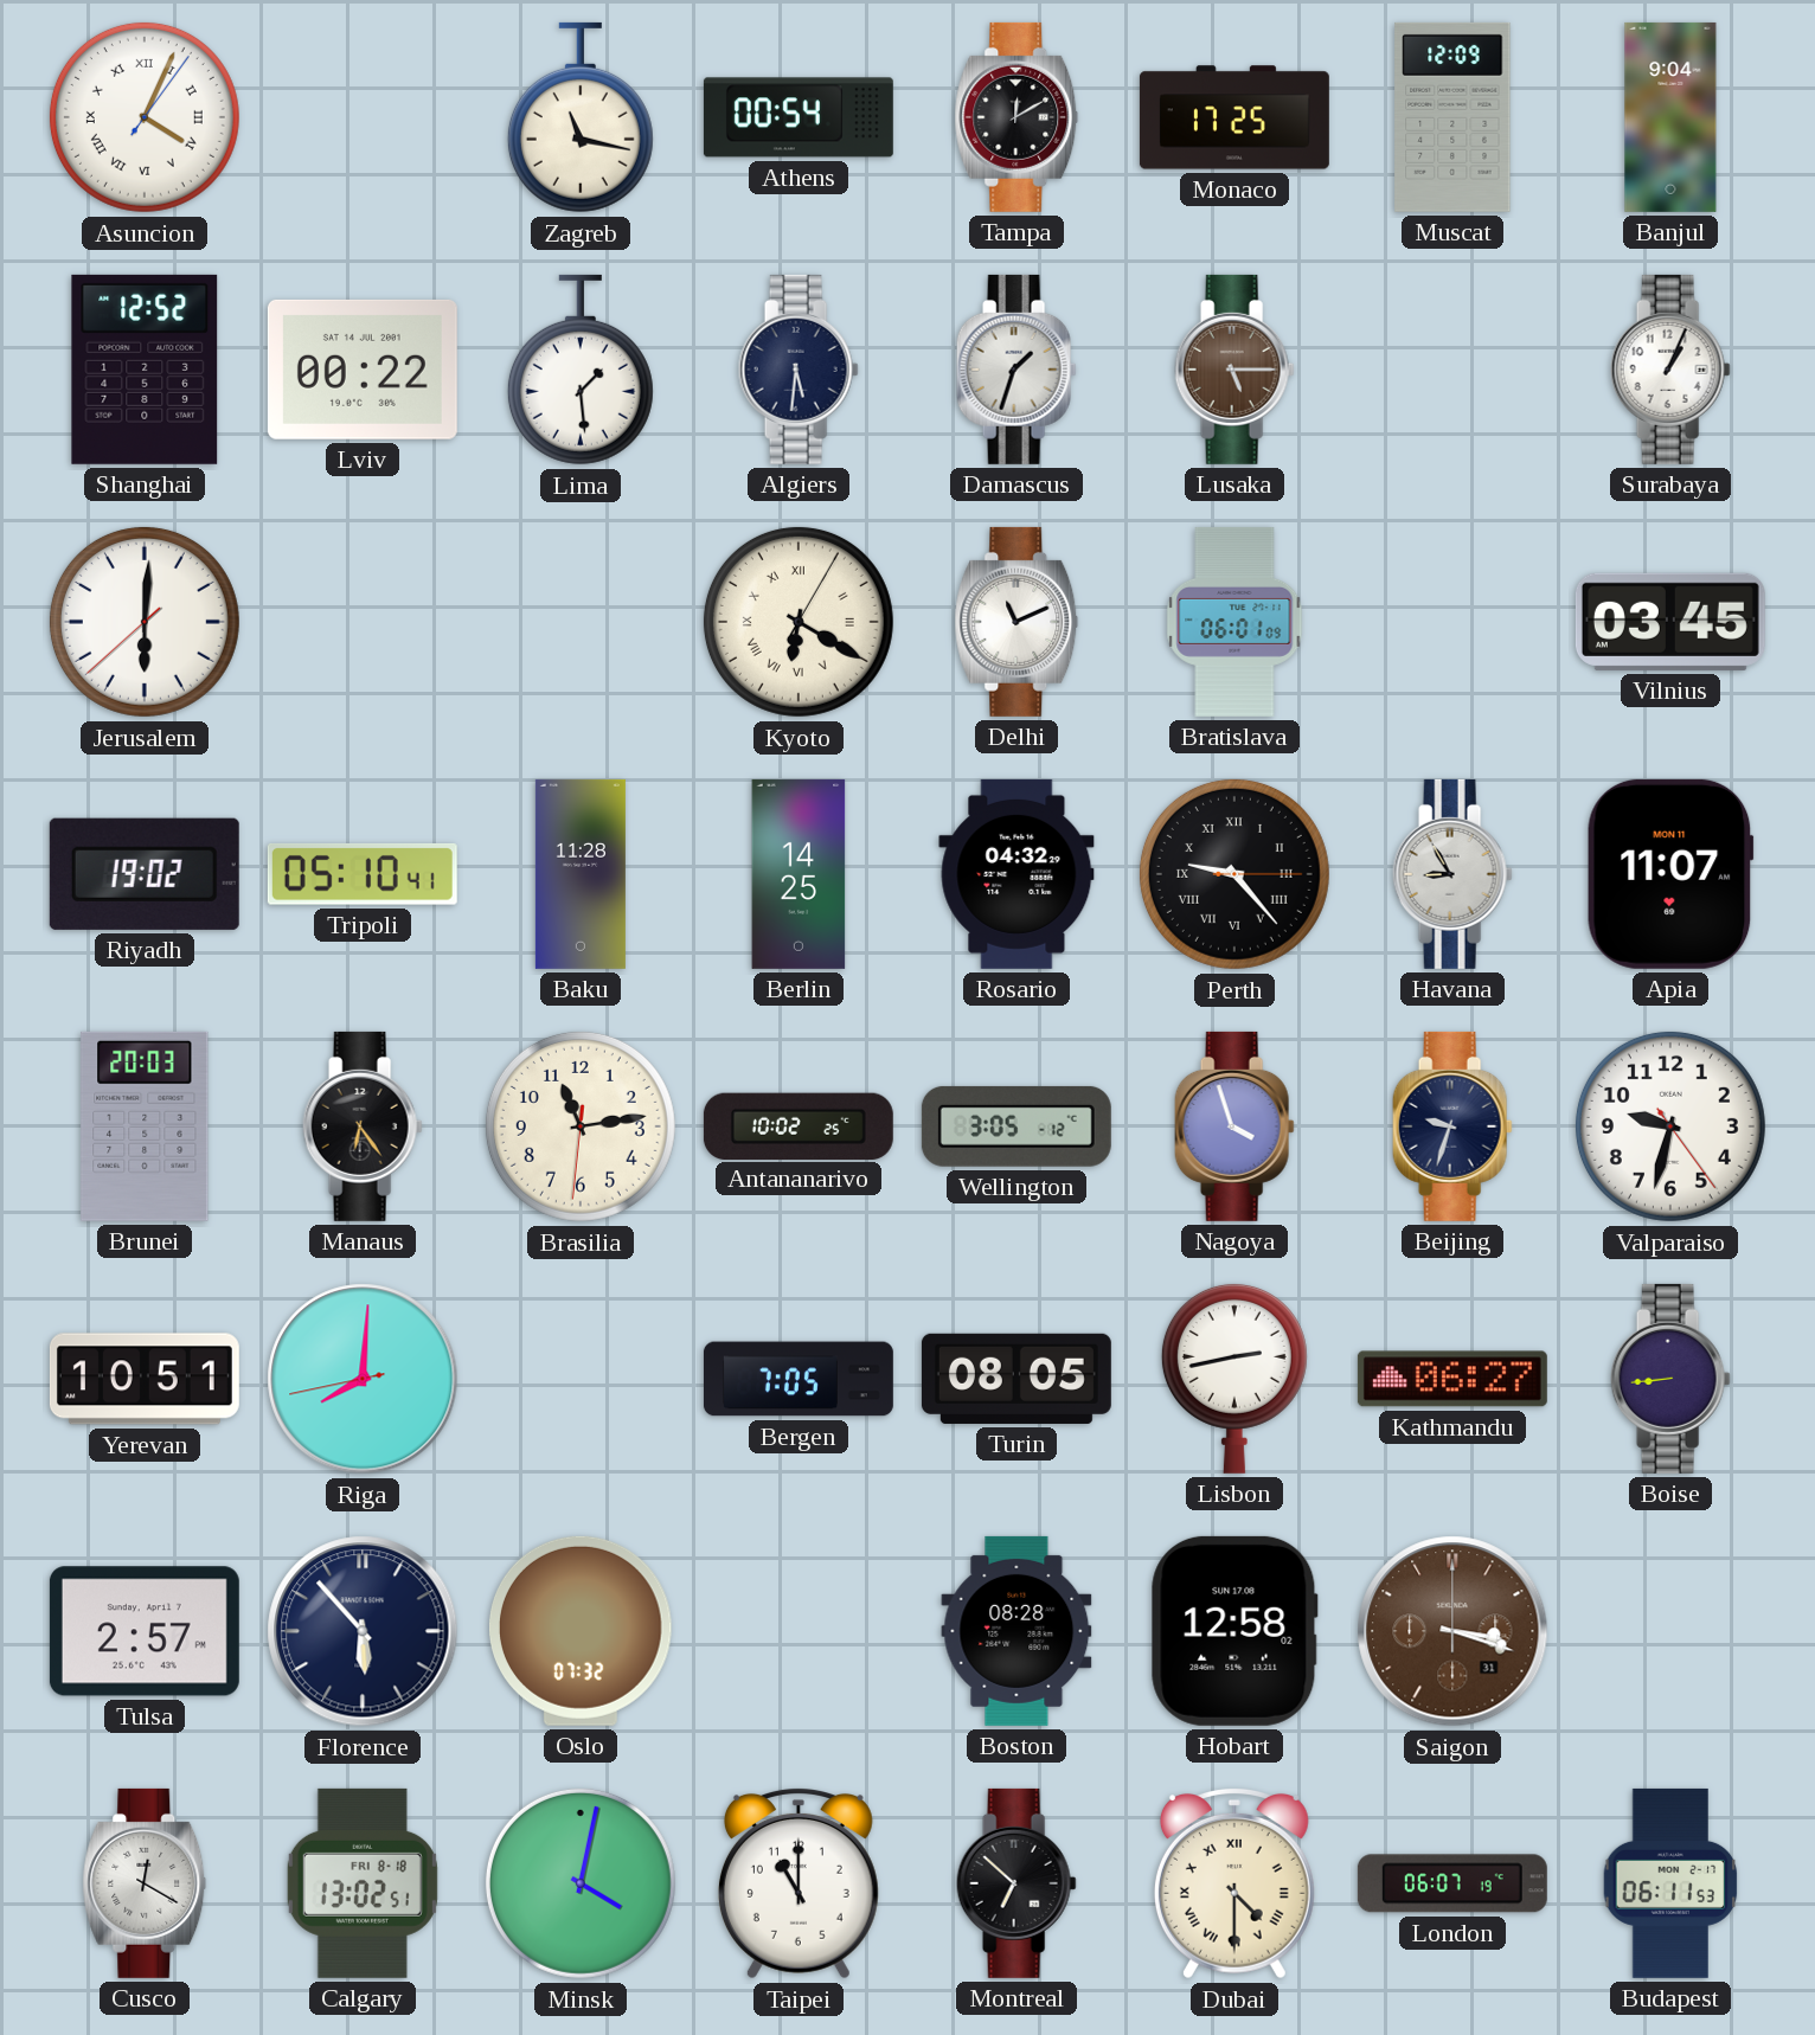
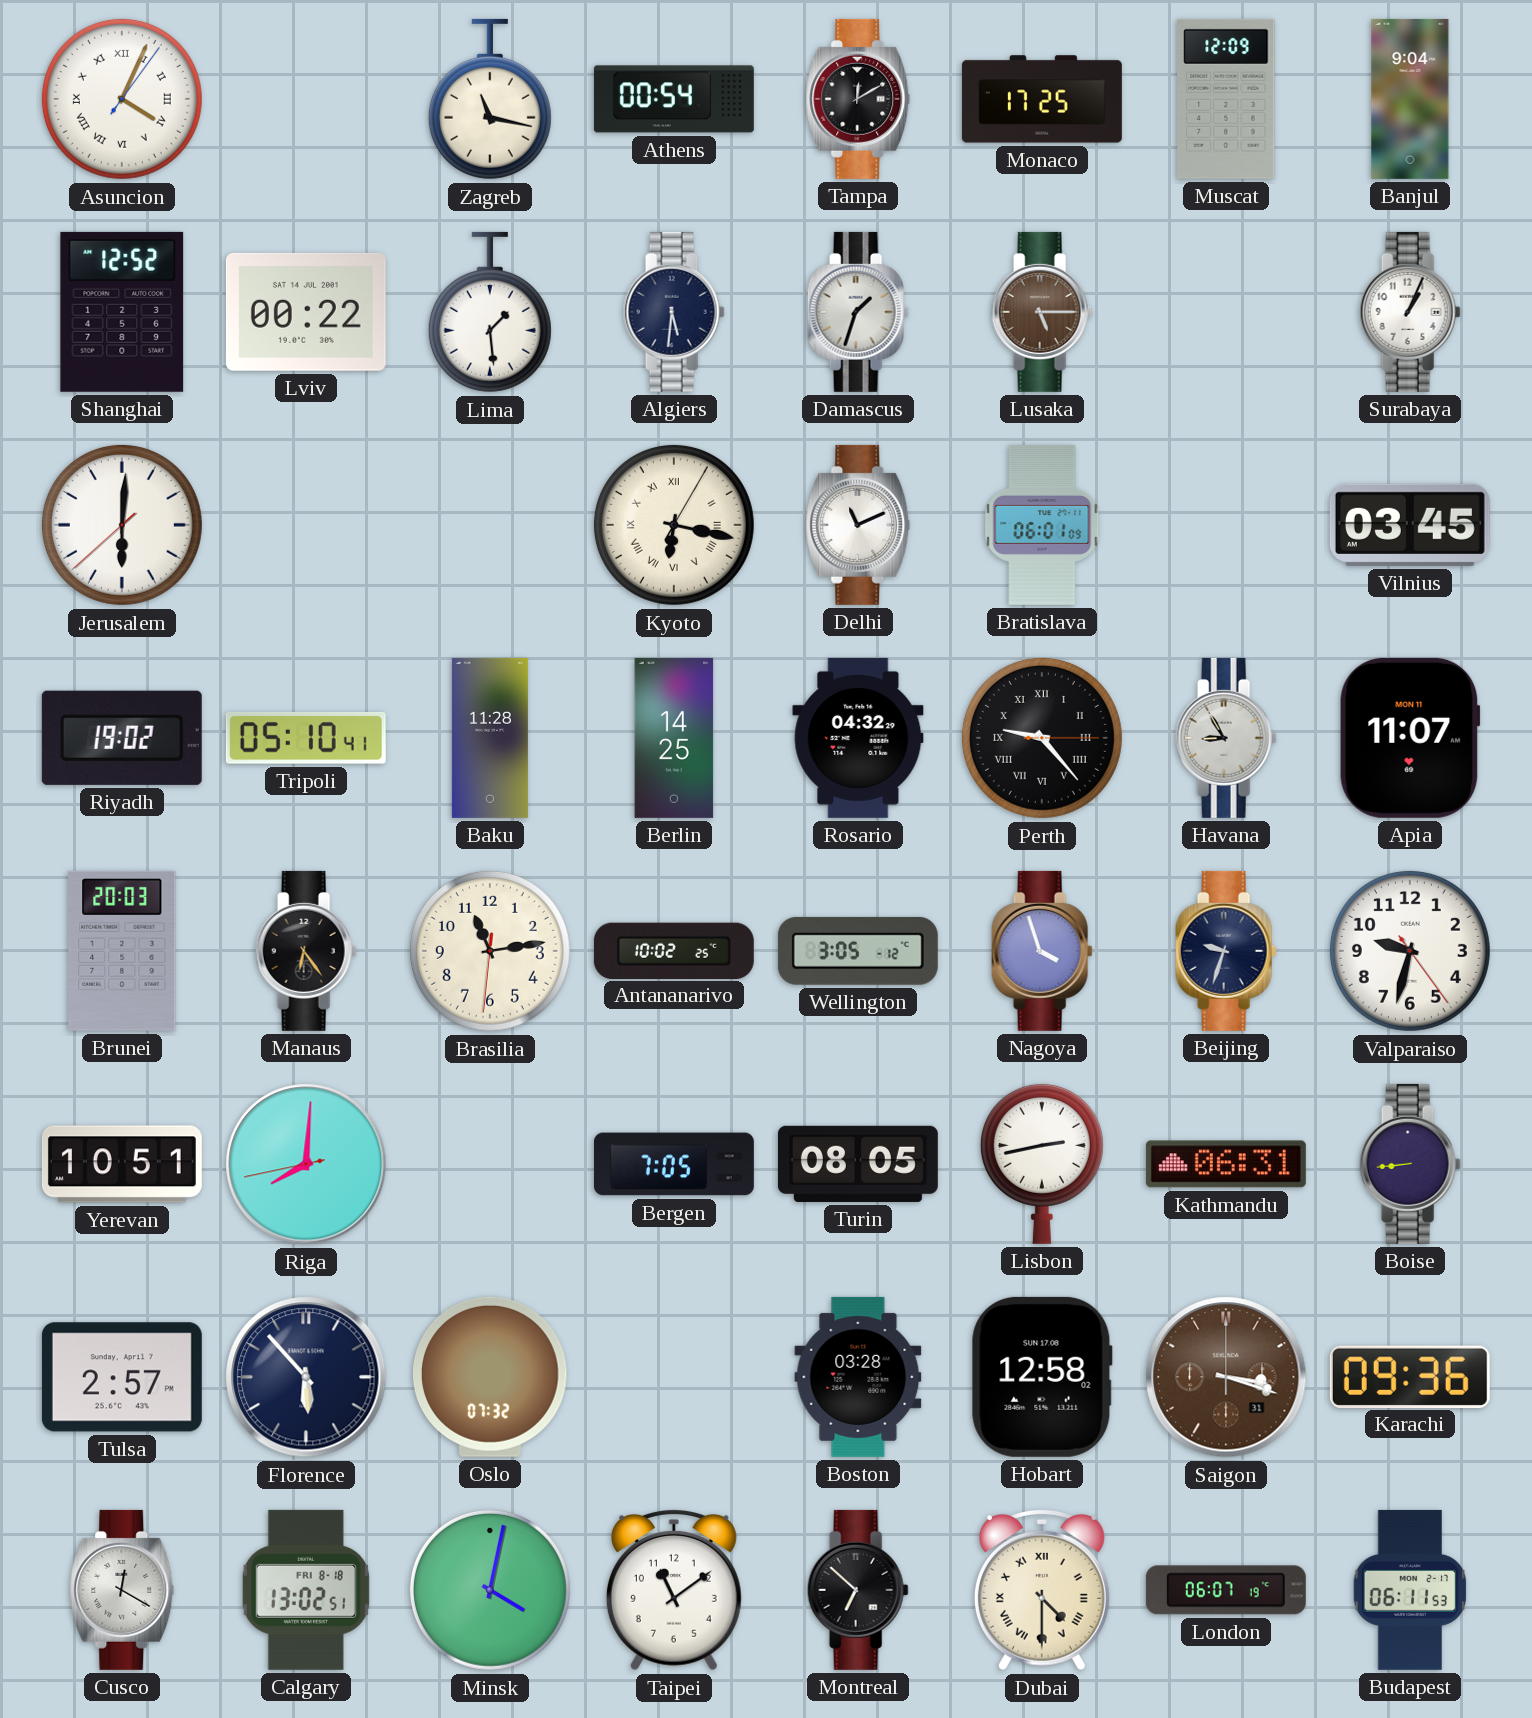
Kyoto: 6:20 -> 6:17
Kathmandu: 06:27 -> 06:31
Boston: 08:28 -> 03:28
Karachi: none -> 09:36
Taipei: 11:00 -> 11:09
